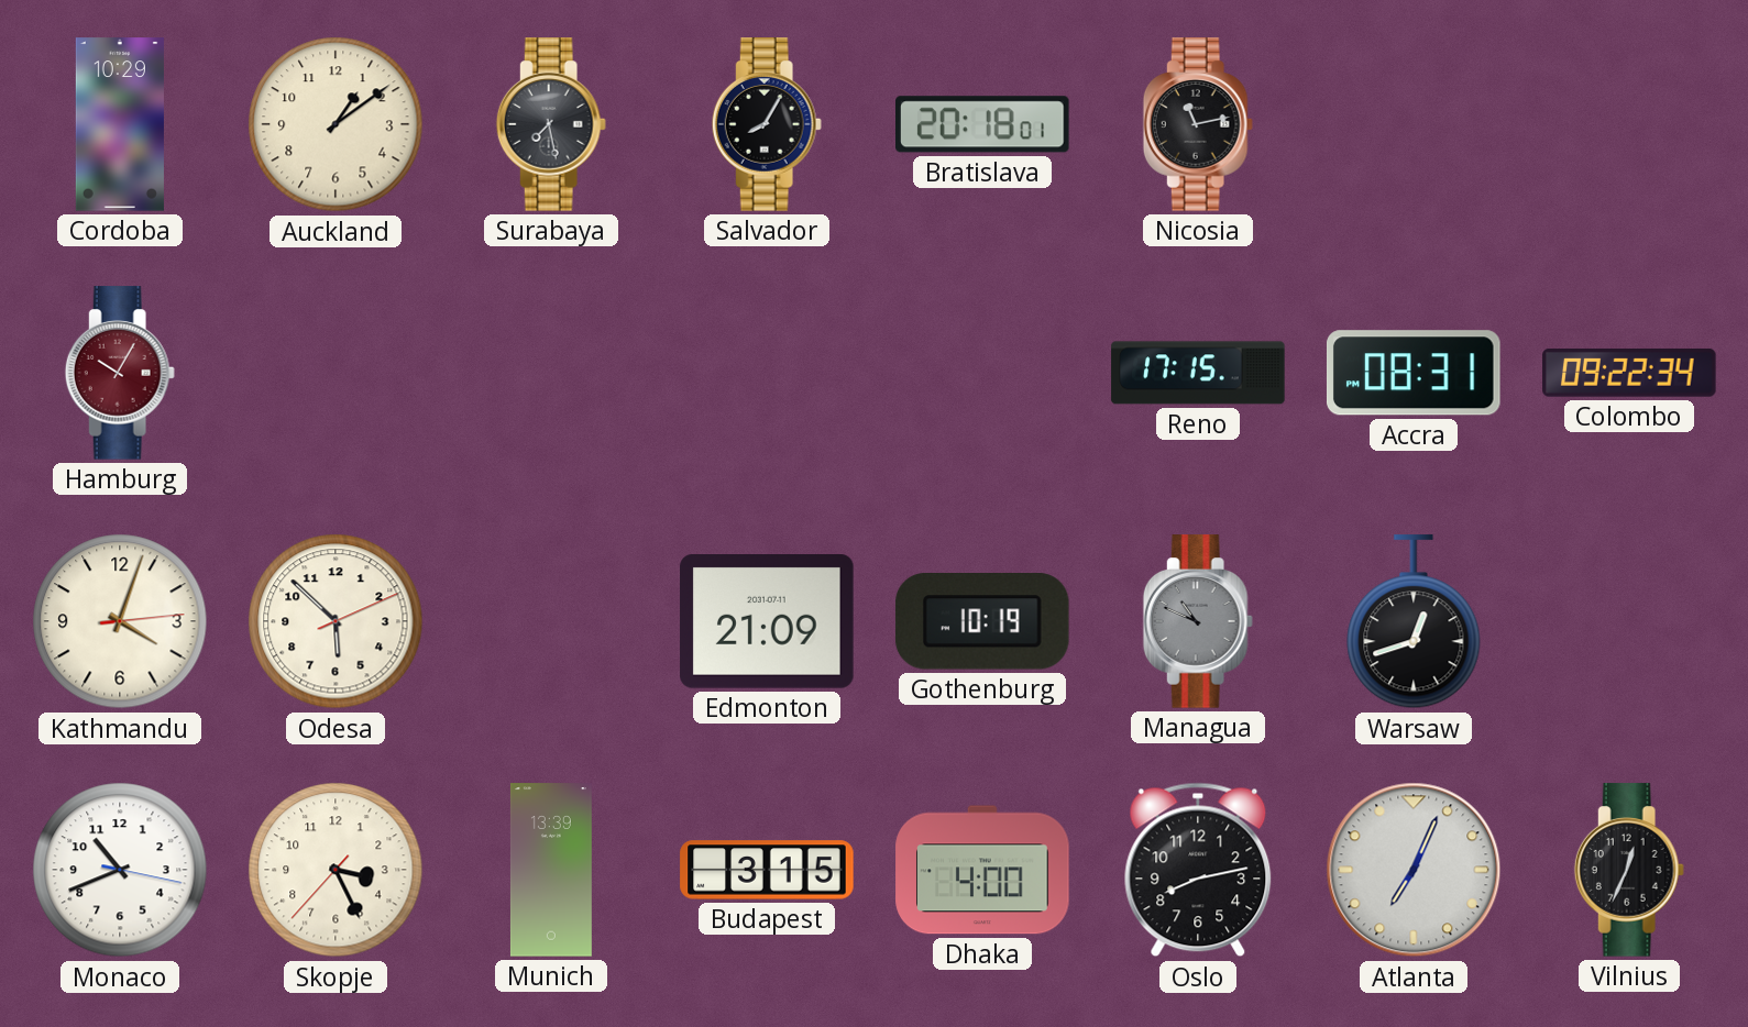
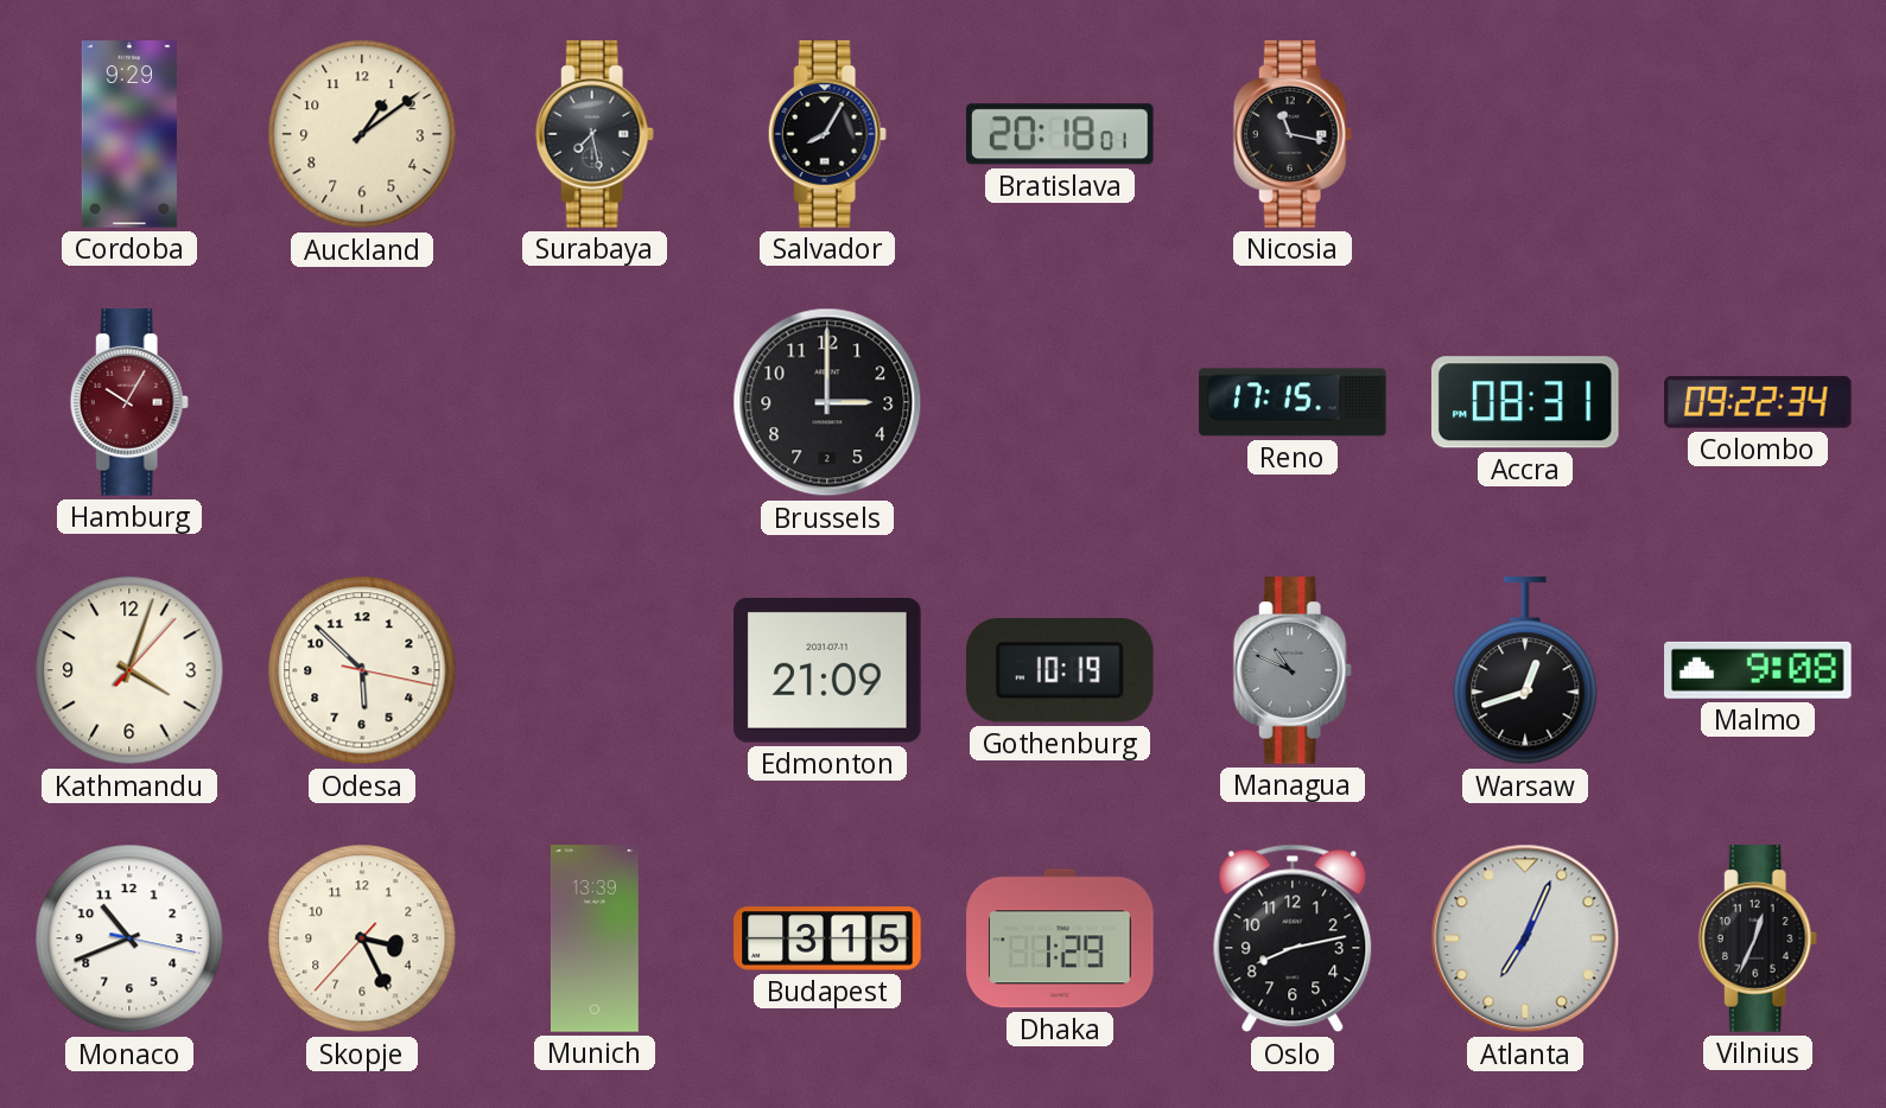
Cordoba: 10:29 -> 9:29
Nicosia: 11:13 -> 11:17
Brussels: none -> 3:00
Kathmandu: 4:03:14 -> 4:03:07
Odesa: 5:52:11 -> 5:52:17
Malmo: none -> 9:08
Dhaka: 4:00 -> 1:29
